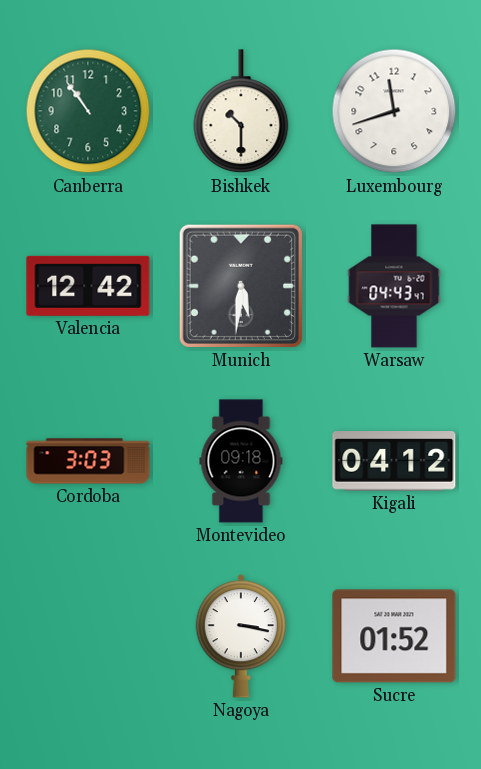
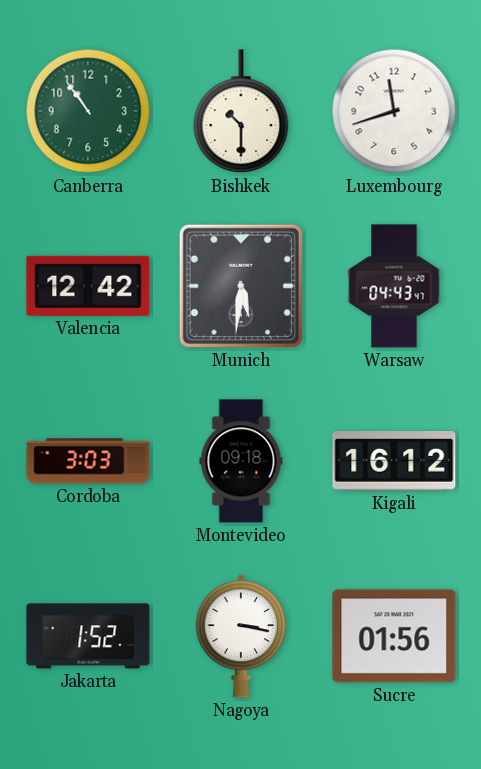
Kigali: 04:12 -> 16:12
Jakarta: none -> 1:52
Sucre: 01:52 -> 01:56
